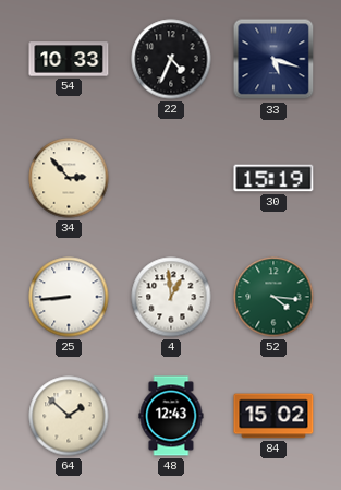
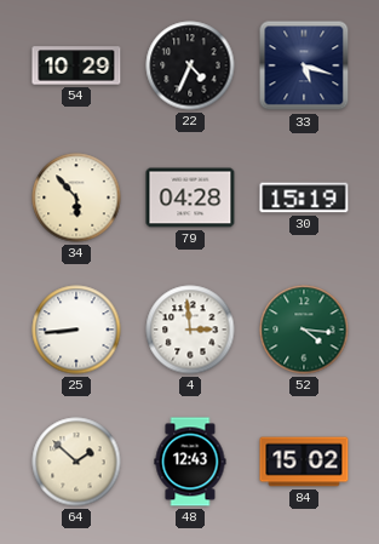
54: 10:33 -> 10:29
34: 2:53 -> 5:53
79: none -> 04:28
4: 12:59 -> 2:59
